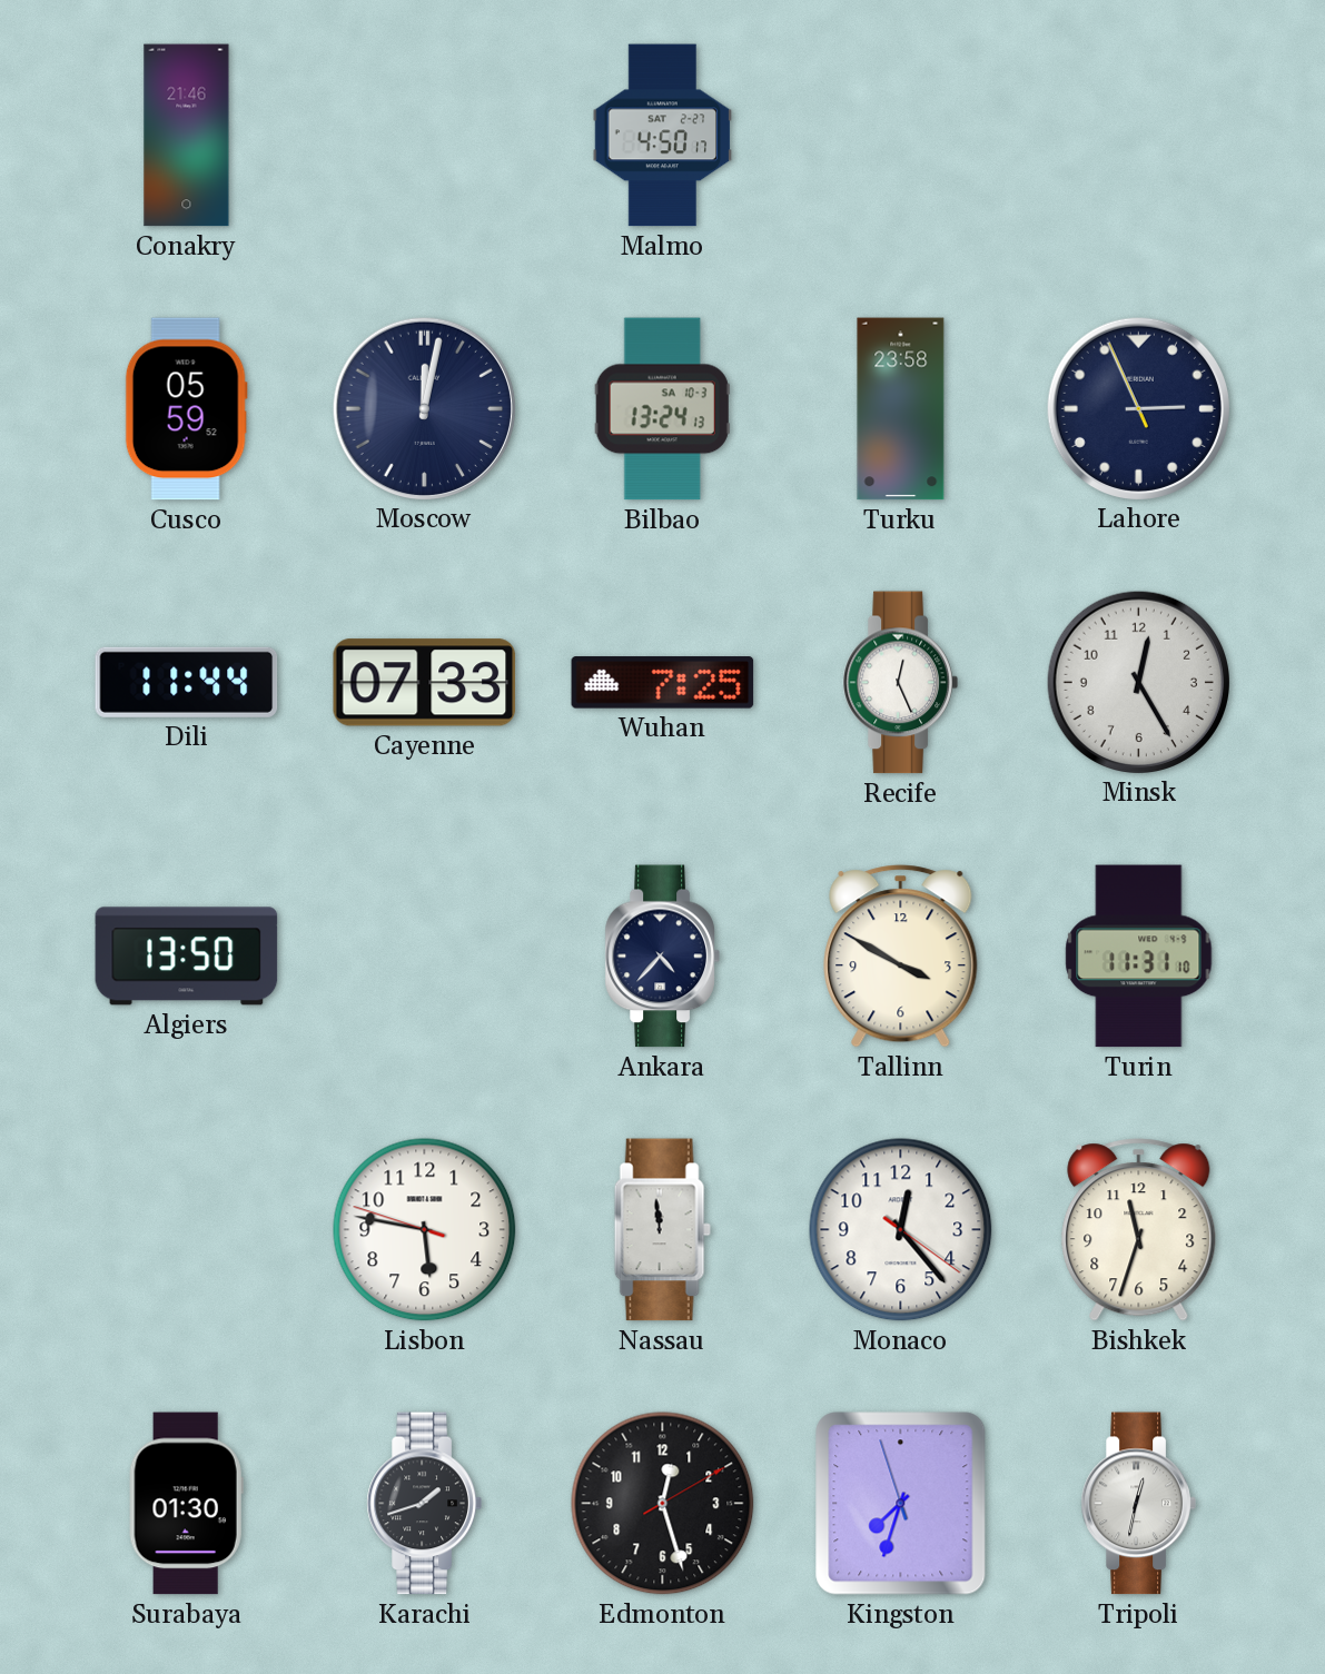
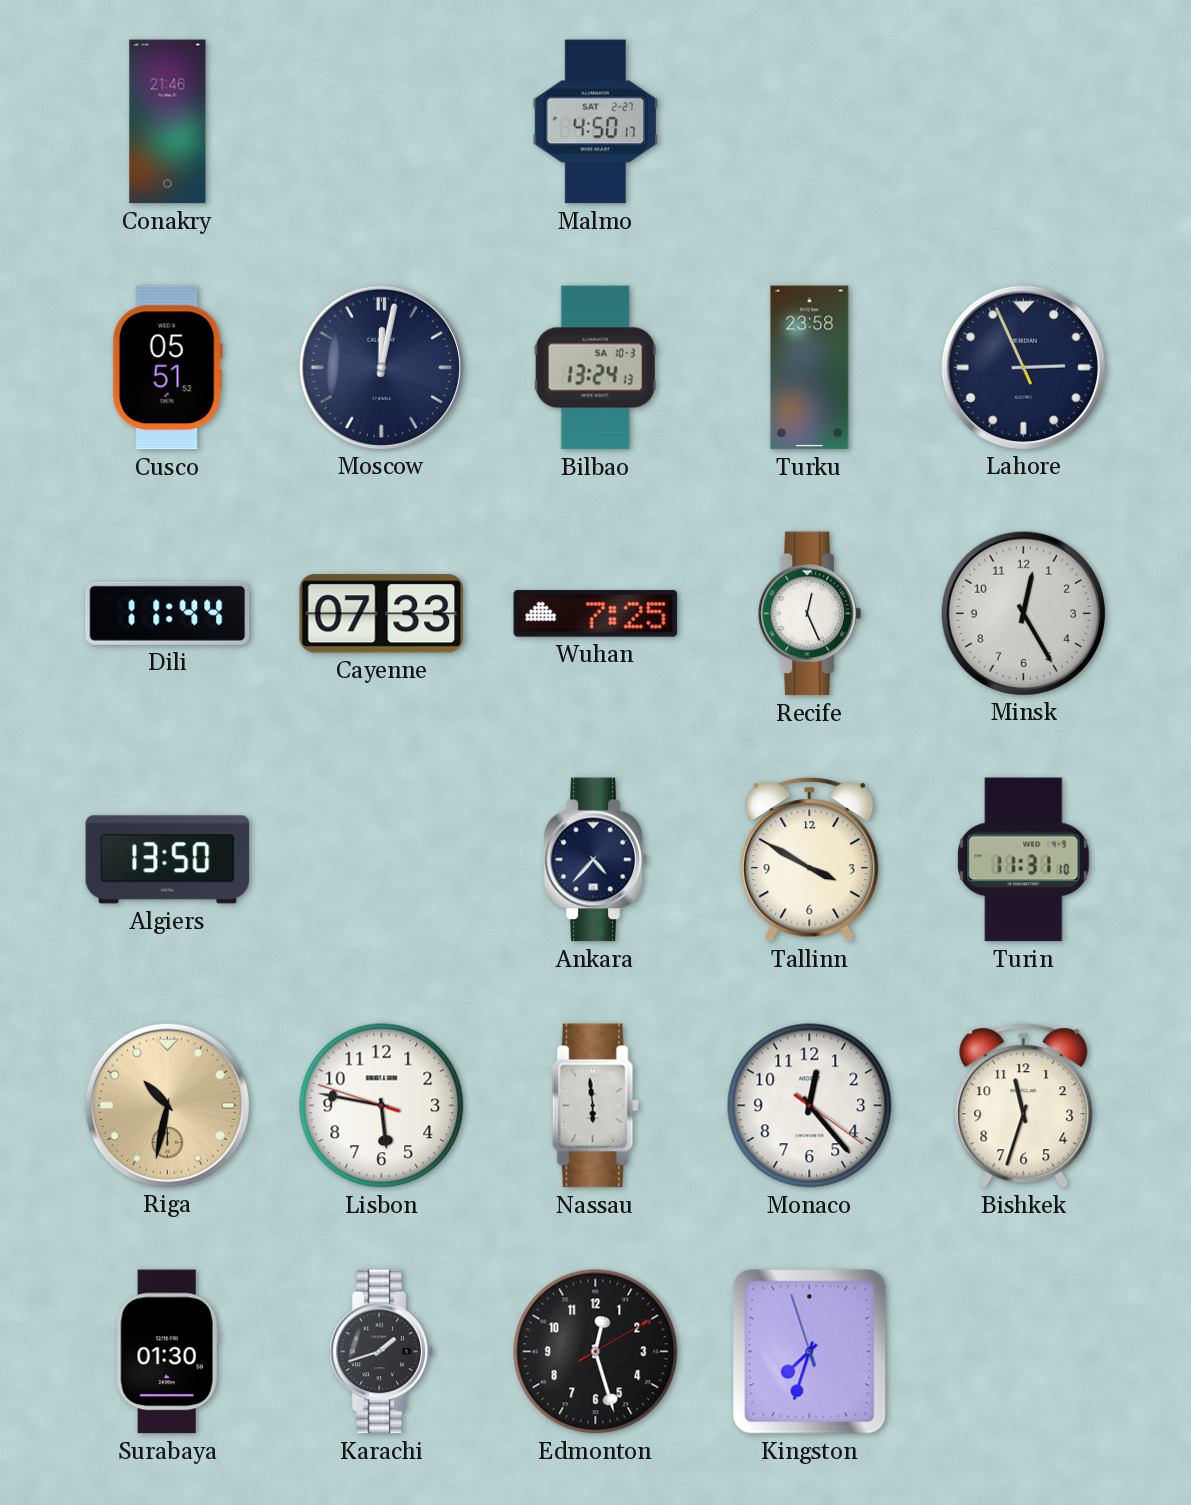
Cusco: 05:59 -> 05:51
Riga: none -> 10:32
Nassau: 11:59 -> 5:59
Tripoli: 12:32 -> none
